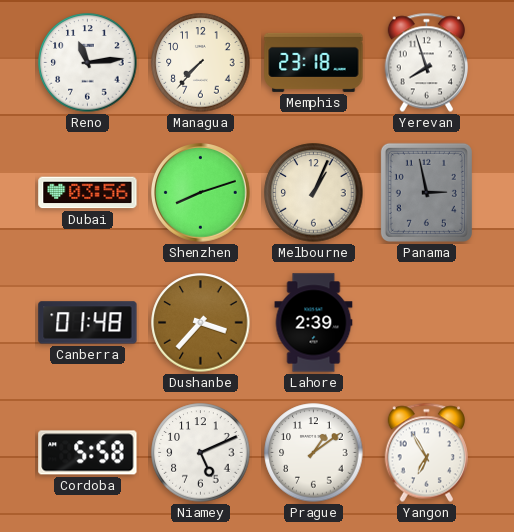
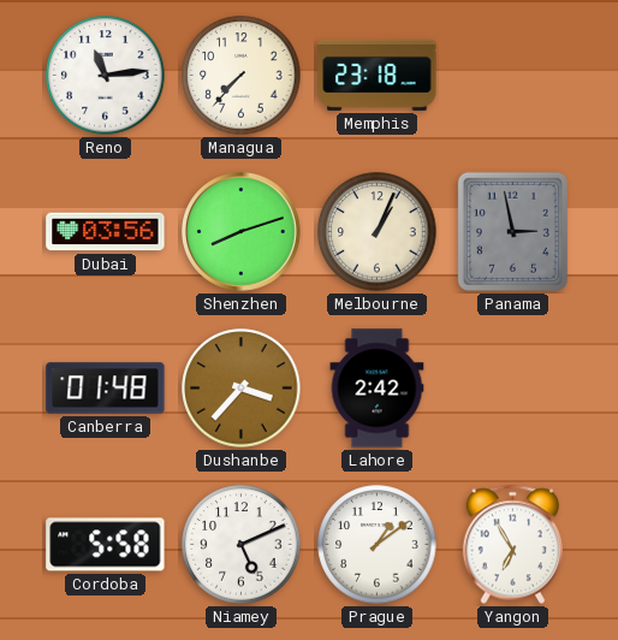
Yerevan: 7:57 -> none
Lahore: 2:39 -> 2:42
